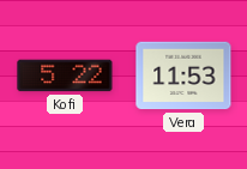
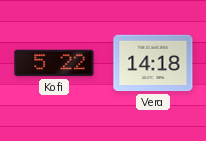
Vera: 11:53 -> 14:18
